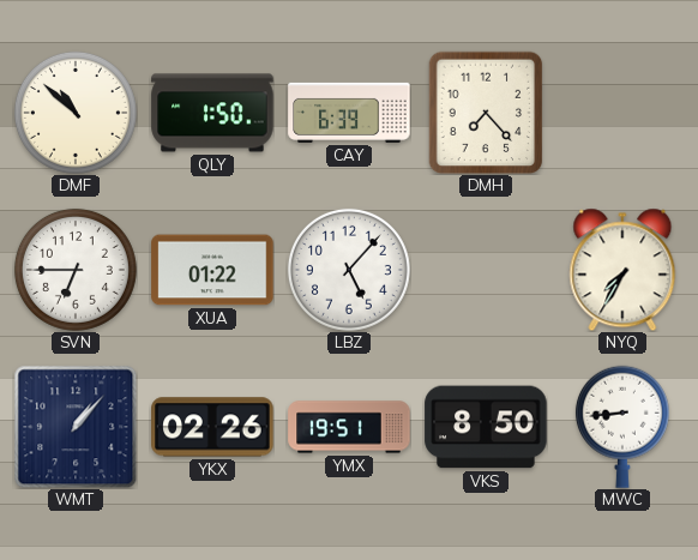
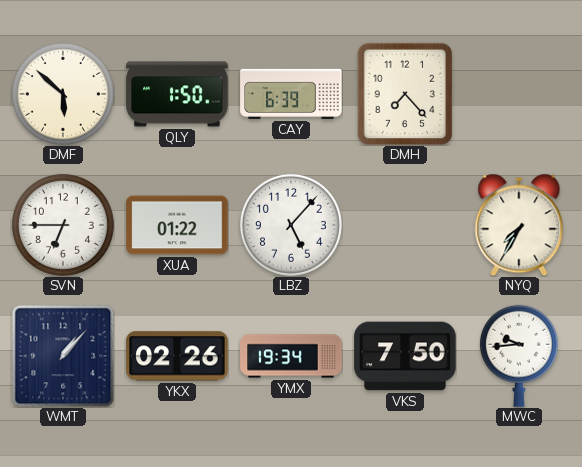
DMF: 10:52 -> 5:52
YMX: 19:51 -> 19:34
VKS: 8:50 -> 7:50
MWC: 8:44 -> 9:44
